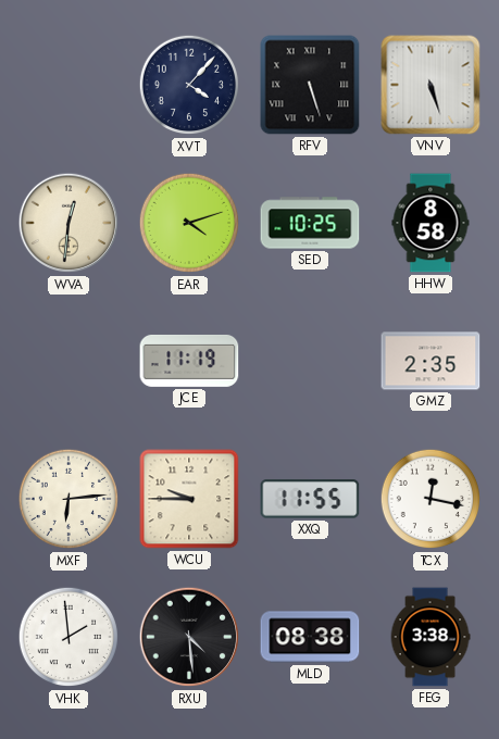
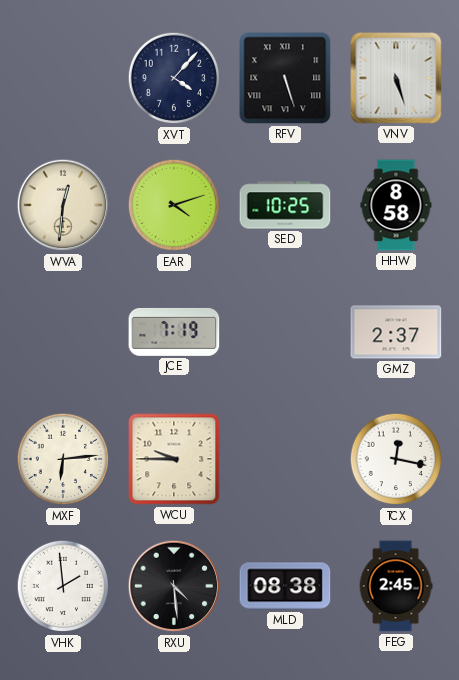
JCE: 11:19 -> 7:19
GMZ: 2:35 -> 2:37
XXQ: 11:55 -> none
FEG: 3:38 -> 2:45
